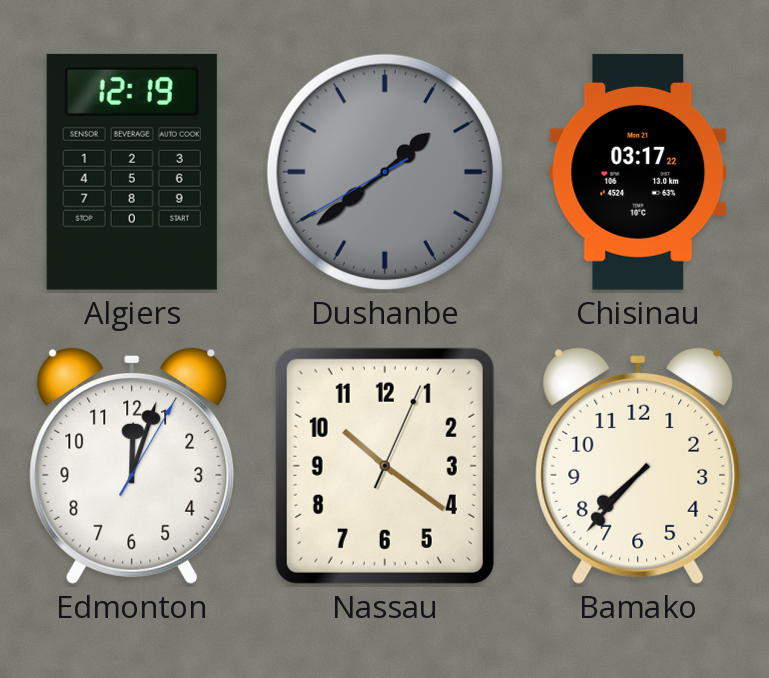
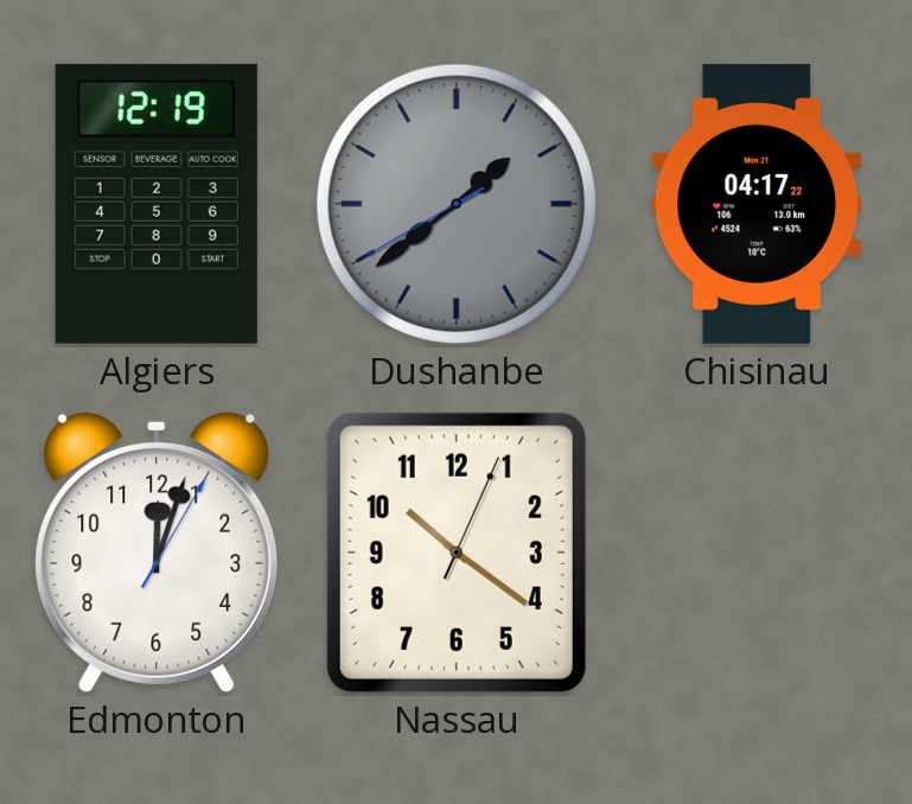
Chisinau: 03:17 -> 04:17
Bamako: 7:37 -> none
